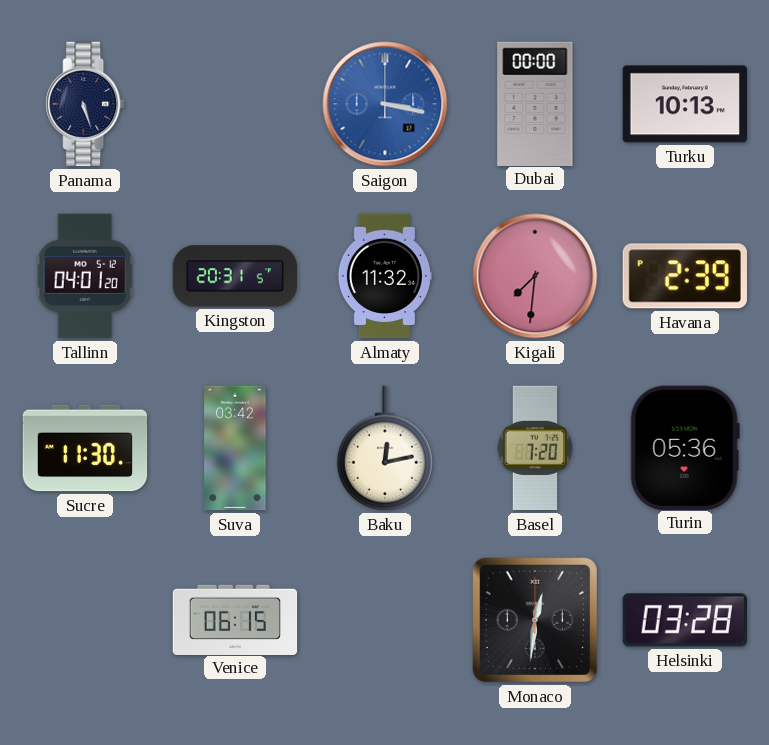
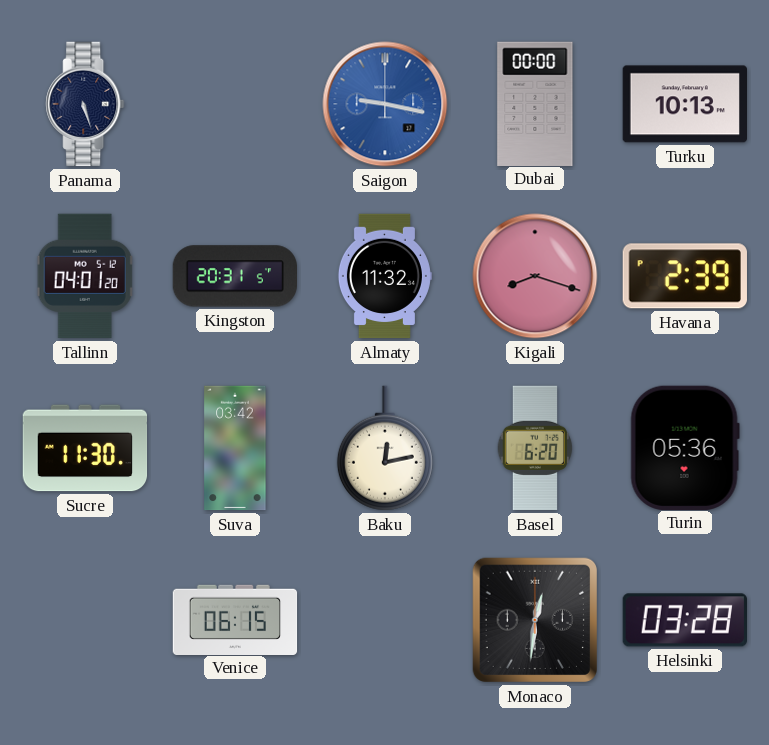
Saigon: 3:17 -> 9:17
Kigali: 7:31 -> 8:18
Basel: 7:20 -> 6:20
